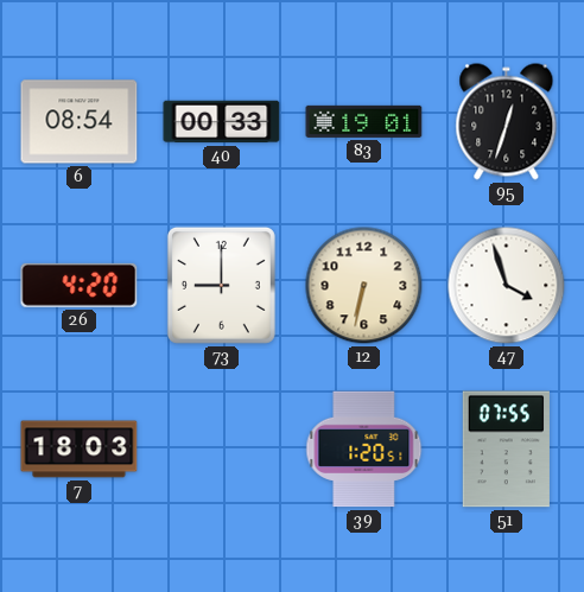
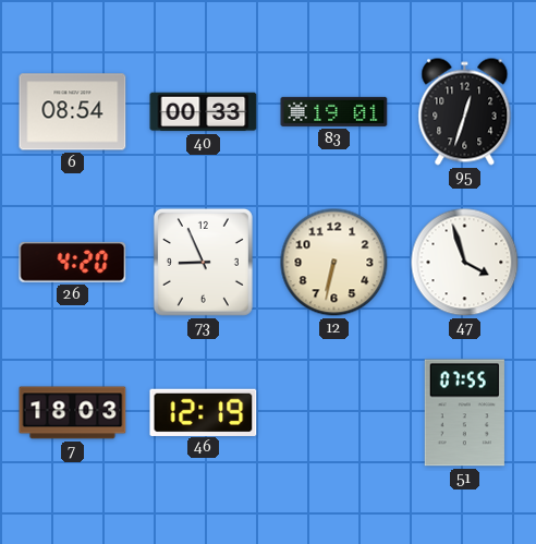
73: 9:00 -> 8:56
46: none -> 12:19
39: 1:20 -> none
